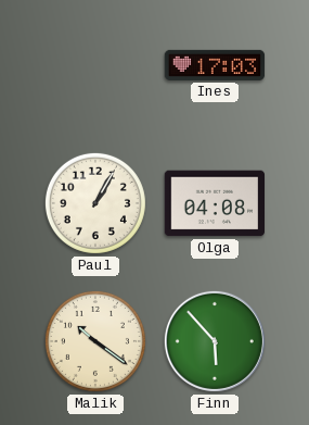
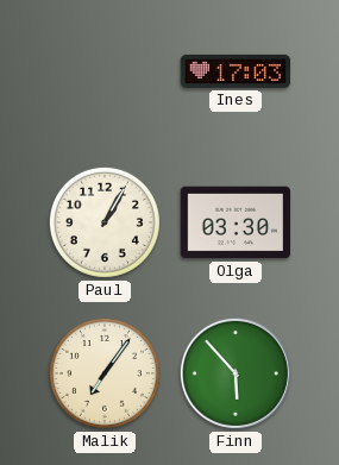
Olga: 04:08 -> 03:30
Malik: 10:21 -> 7:06
